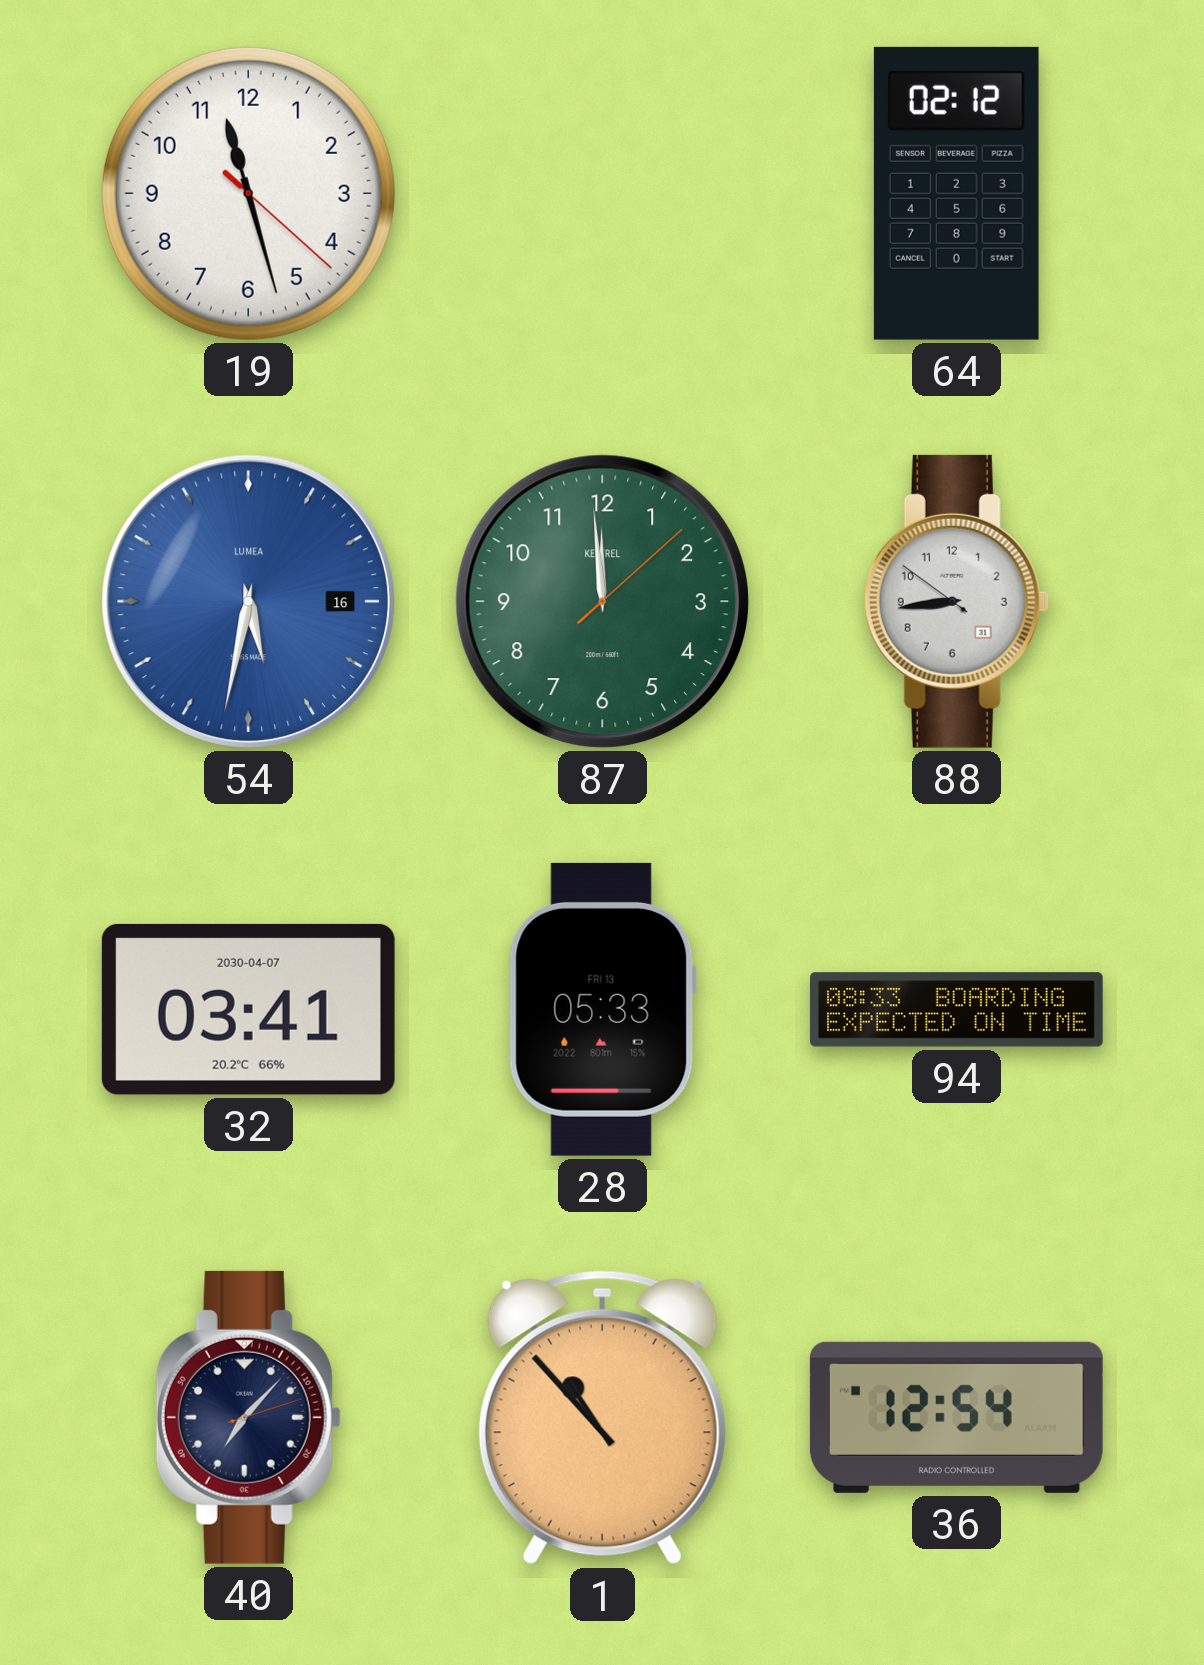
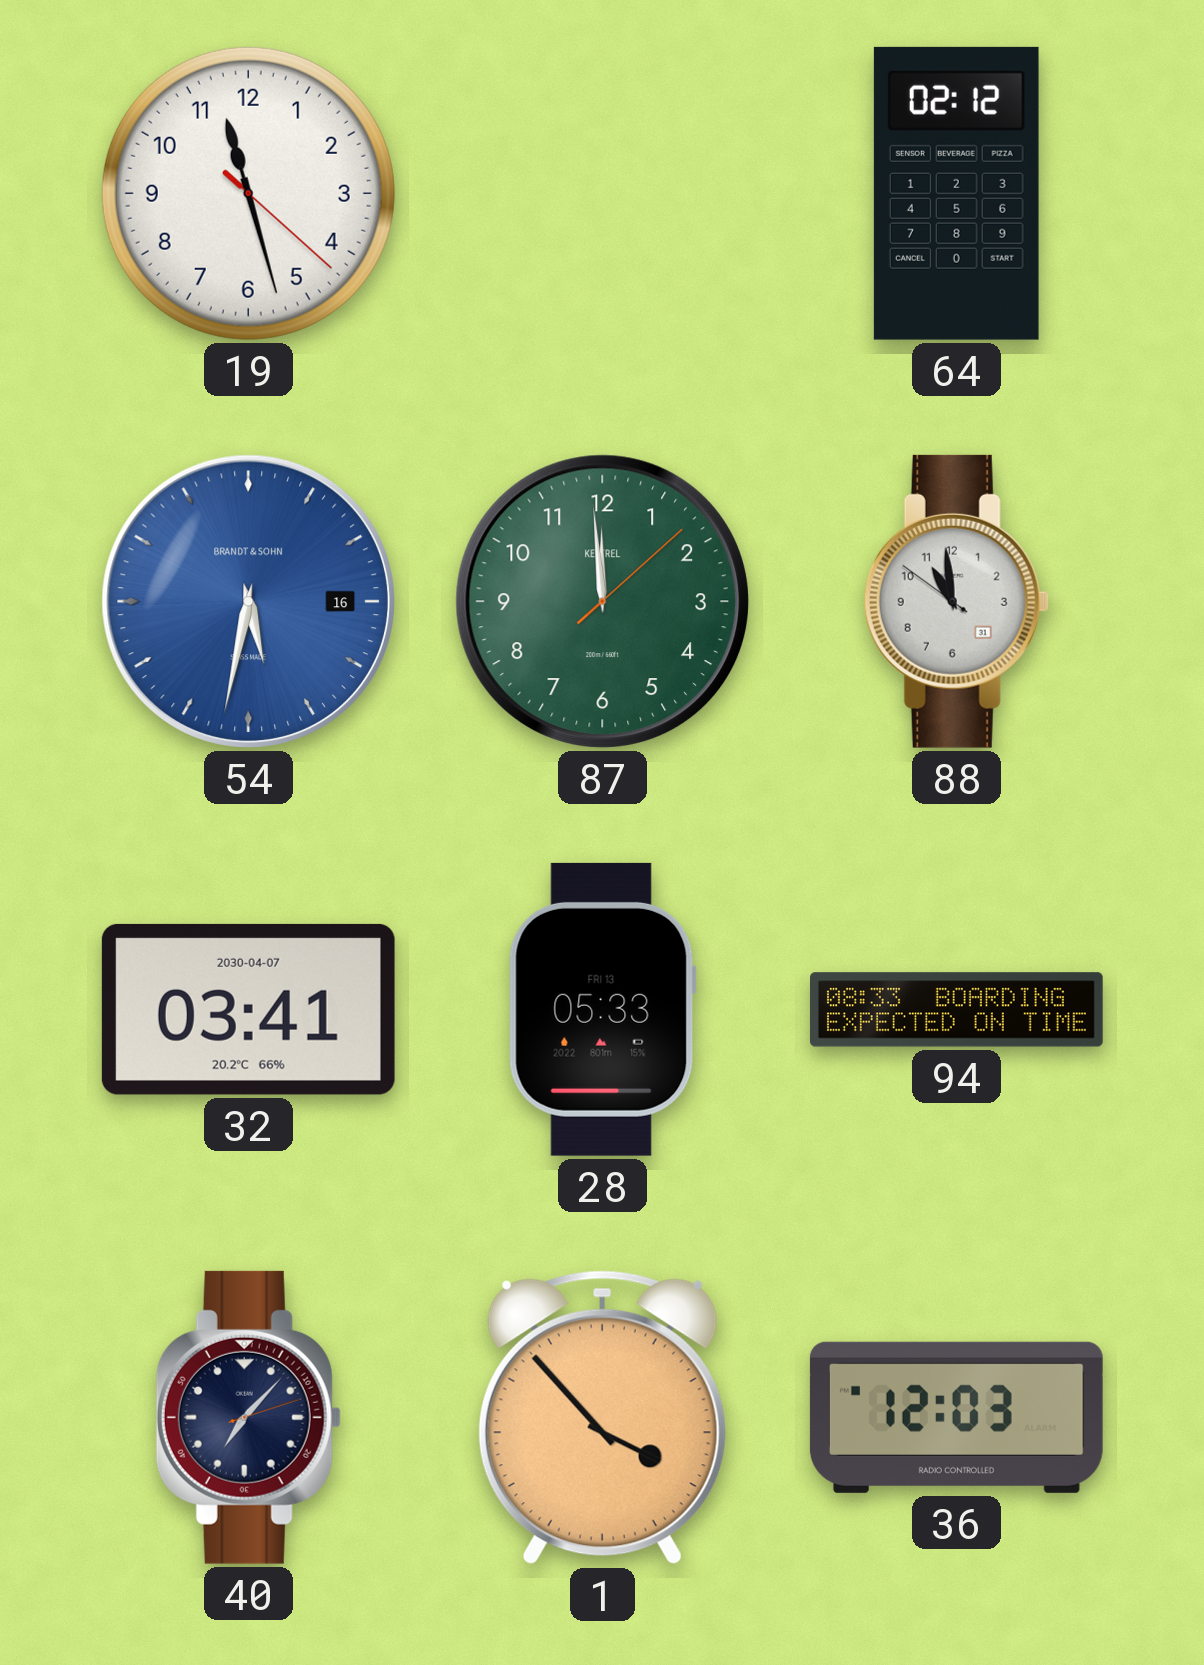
54 brand: LUMEA -> BRANDT & SOHN
88: 8:43 -> 10:58
1: 10:53 -> 3:53
36: 12:54 -> 12:03
